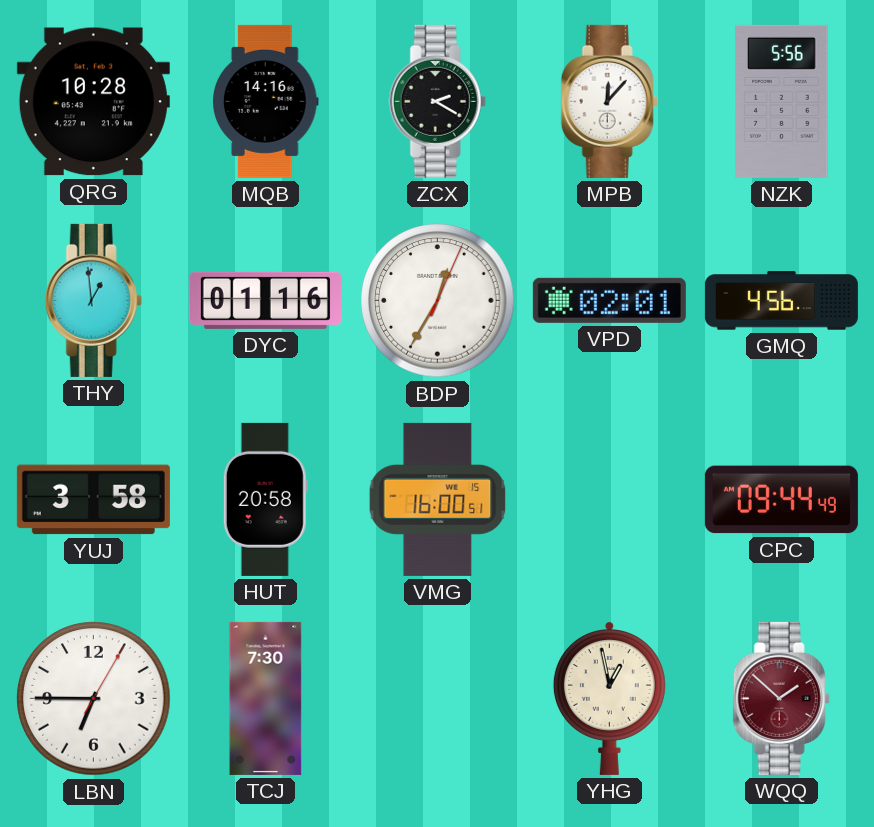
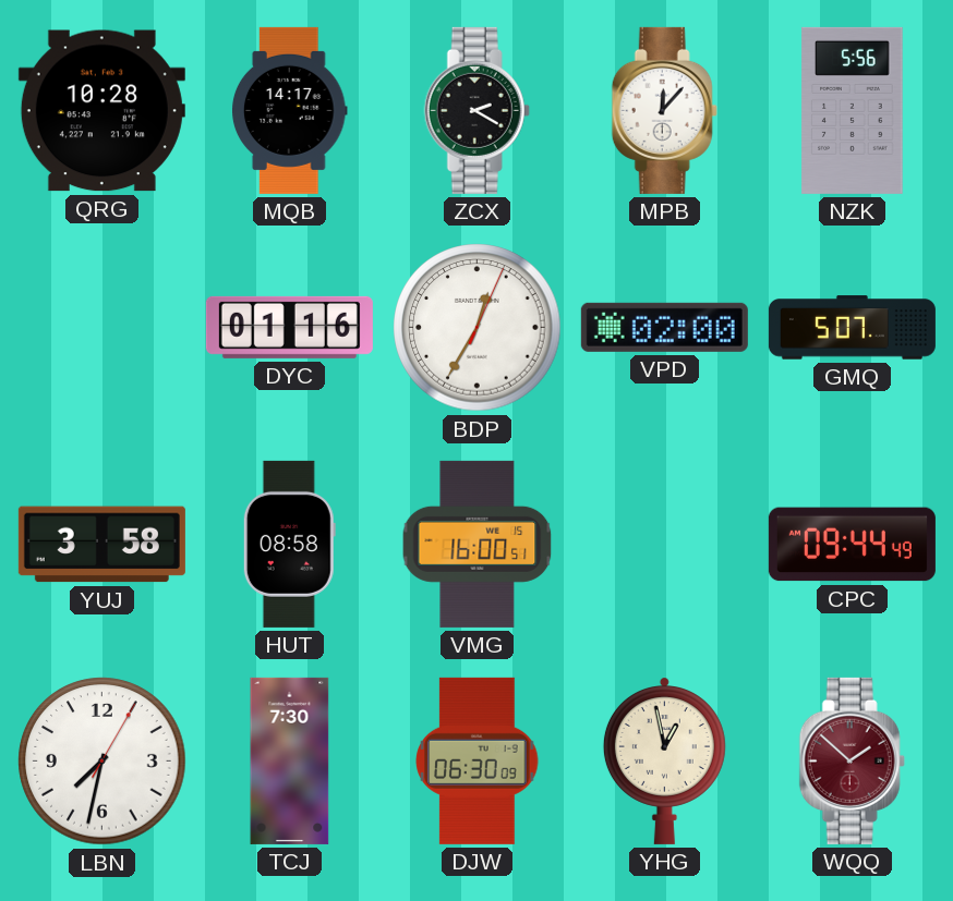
MQB: 14:16 -> 14:17
THY: 12:59 -> none
VPD: 02:01 -> 02:00
GMQ: 4:56 -> 5:07
HUT: 20:58 -> 08:58
LBN: 6:45 -> 7:32
DJW: none -> 06:30
